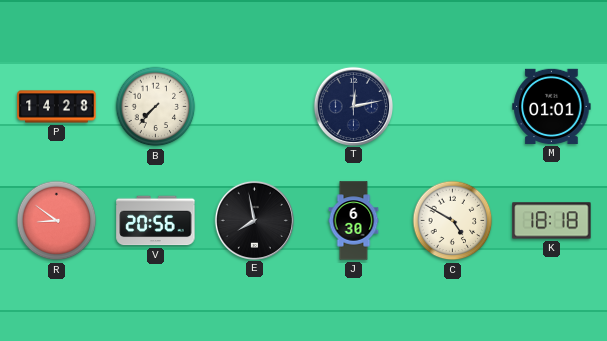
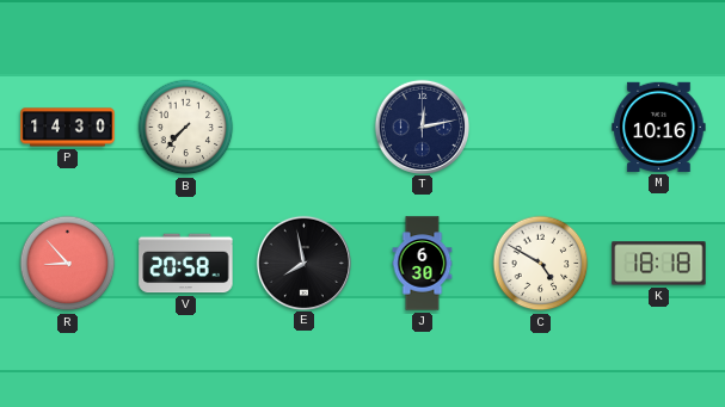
P: 14:28 -> 14:30
M: 01:01 -> 10:16
R: 8:51 -> 8:53
V: 20:56 -> 20:58
